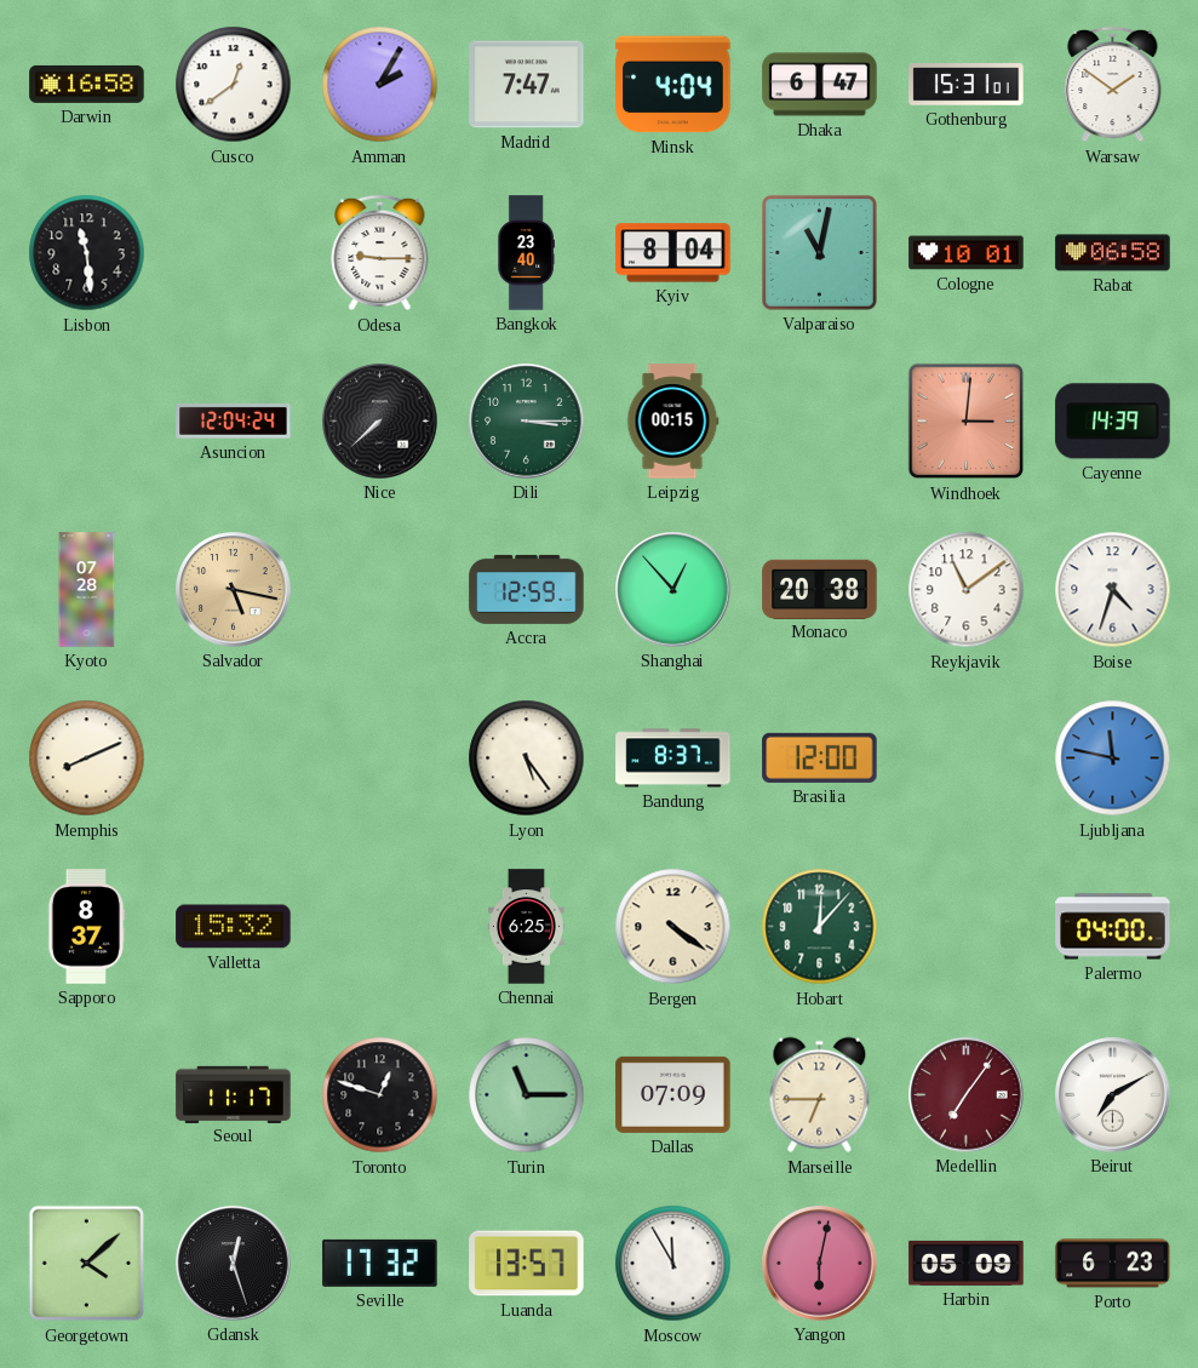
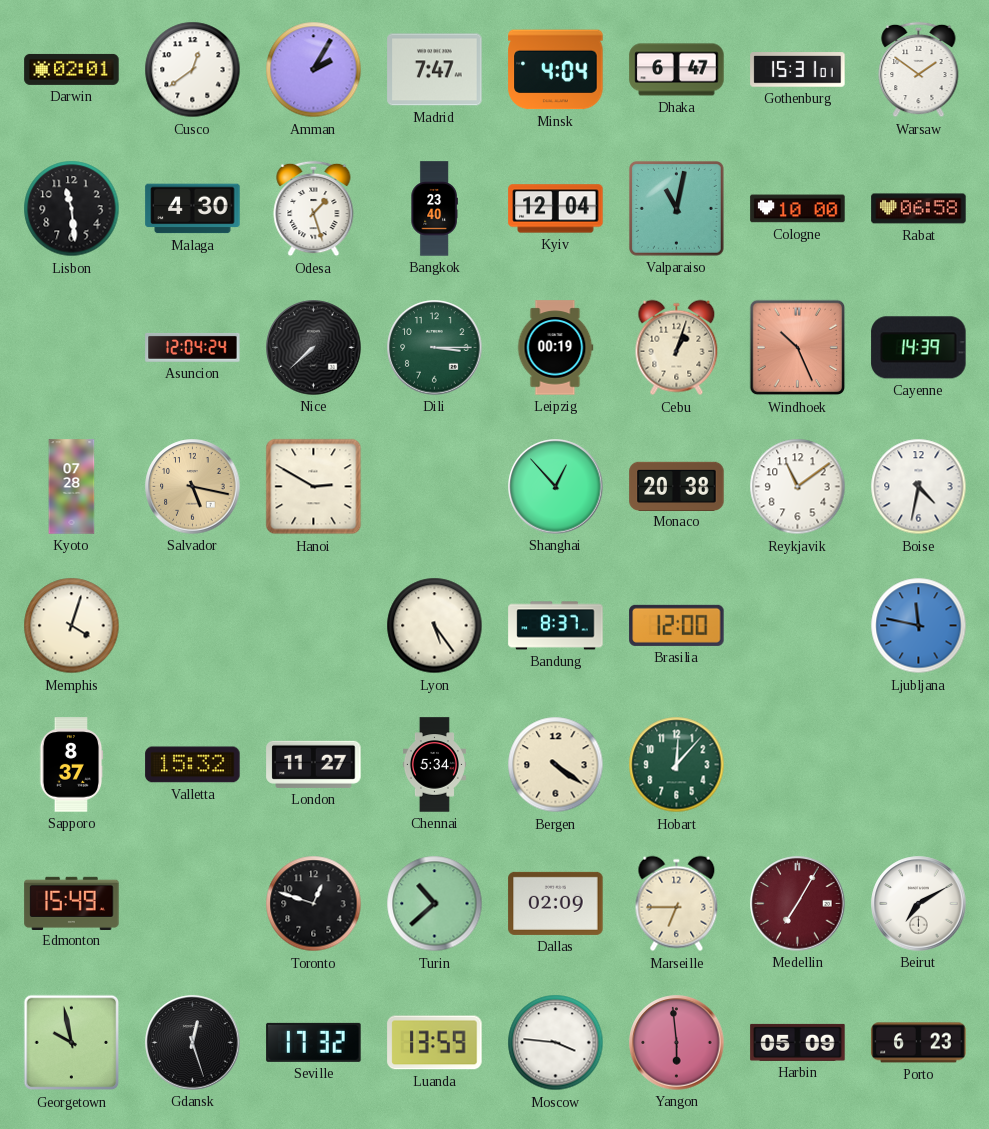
Darwin: 16:58 -> 02:01
Malaga: none -> 4:30
Odesa: 9:15 -> 1:27
Kyiv: 8:04 -> 12:04
Cologne: 10:01 -> 10:00
Leipzig: 00:15 -> 00:19
Cebu: none -> 1:03
Windhoek: 3:01 -> 10:26
Hanoi: none -> 2:50
Accra: 12:59 -> none
Boise: 4:33 -> 4:32
Memphis: 8:11 -> 4:03
London: none -> 11:27
Chennai: 6:25 -> 5:34
Palermo: 04:00 -> none
Edmonton: none -> 15:49
Seoul: 11:17 -> none
Turin: 11:15 -> 10:38
Dallas: 07:09 -> 02:09
Medellin: 7:06 -> 7:05
Georgetown: 4:08 -> 9:58
Luanda: 13:57 -> 13:59
Moscow: 11:55 -> 3:46
Yangon: 6:02 -> 5:59
